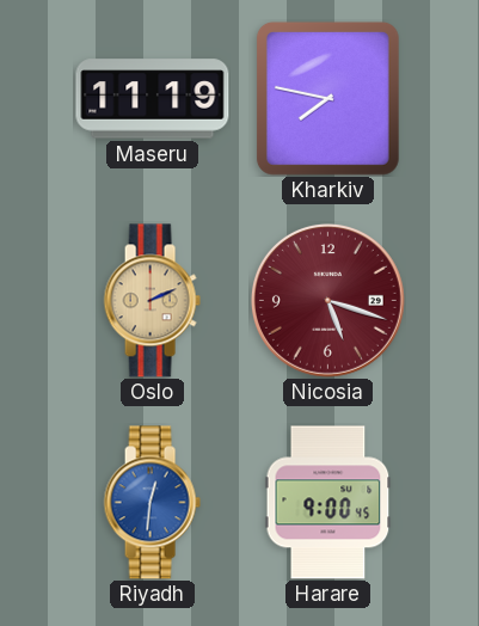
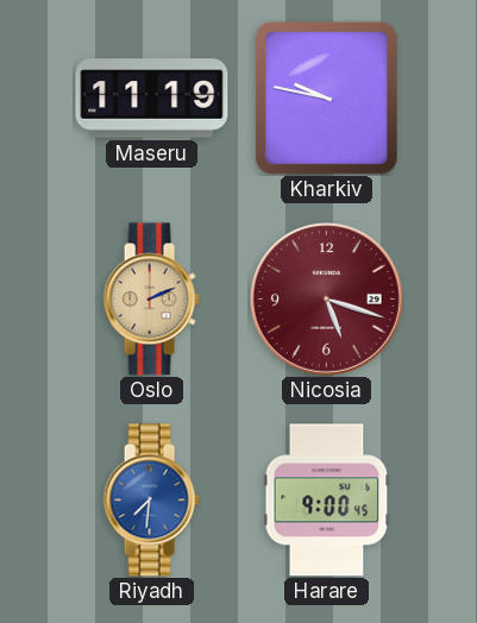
Kharkiv: 7:47 -> 9:47
Riyadh: 12:31 -> 7:31
